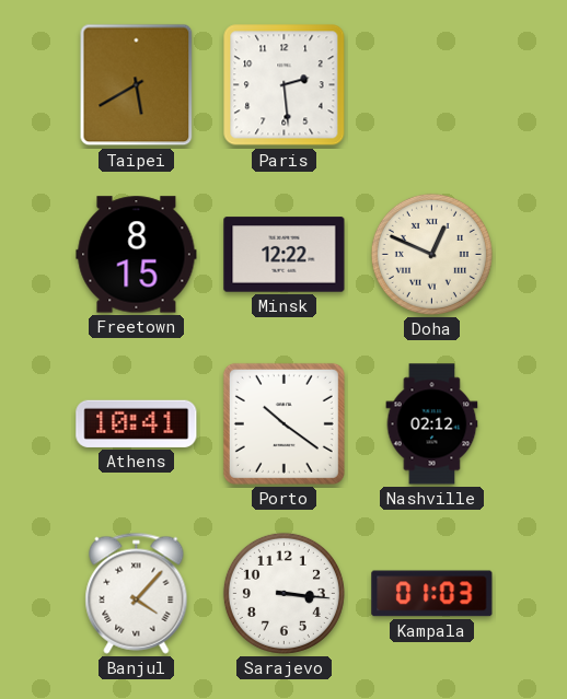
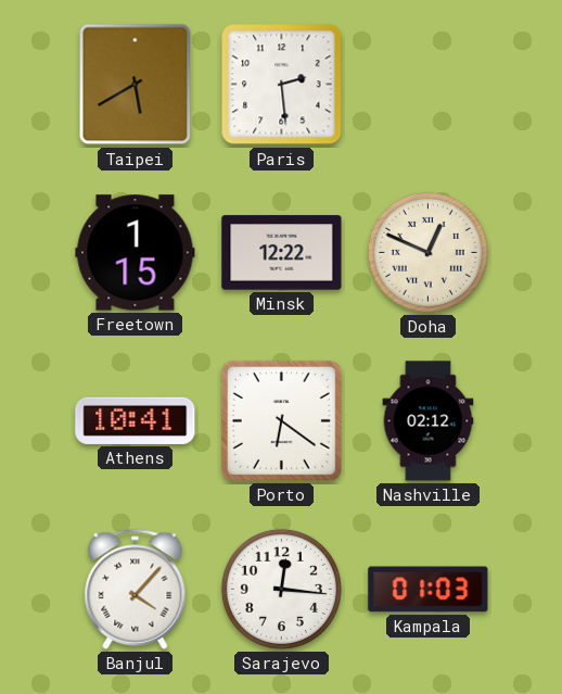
Freetown: 8:15 -> 1:15
Porto: 10:21 -> 6:21
Sarajevo: 3:16 -> 12:16
